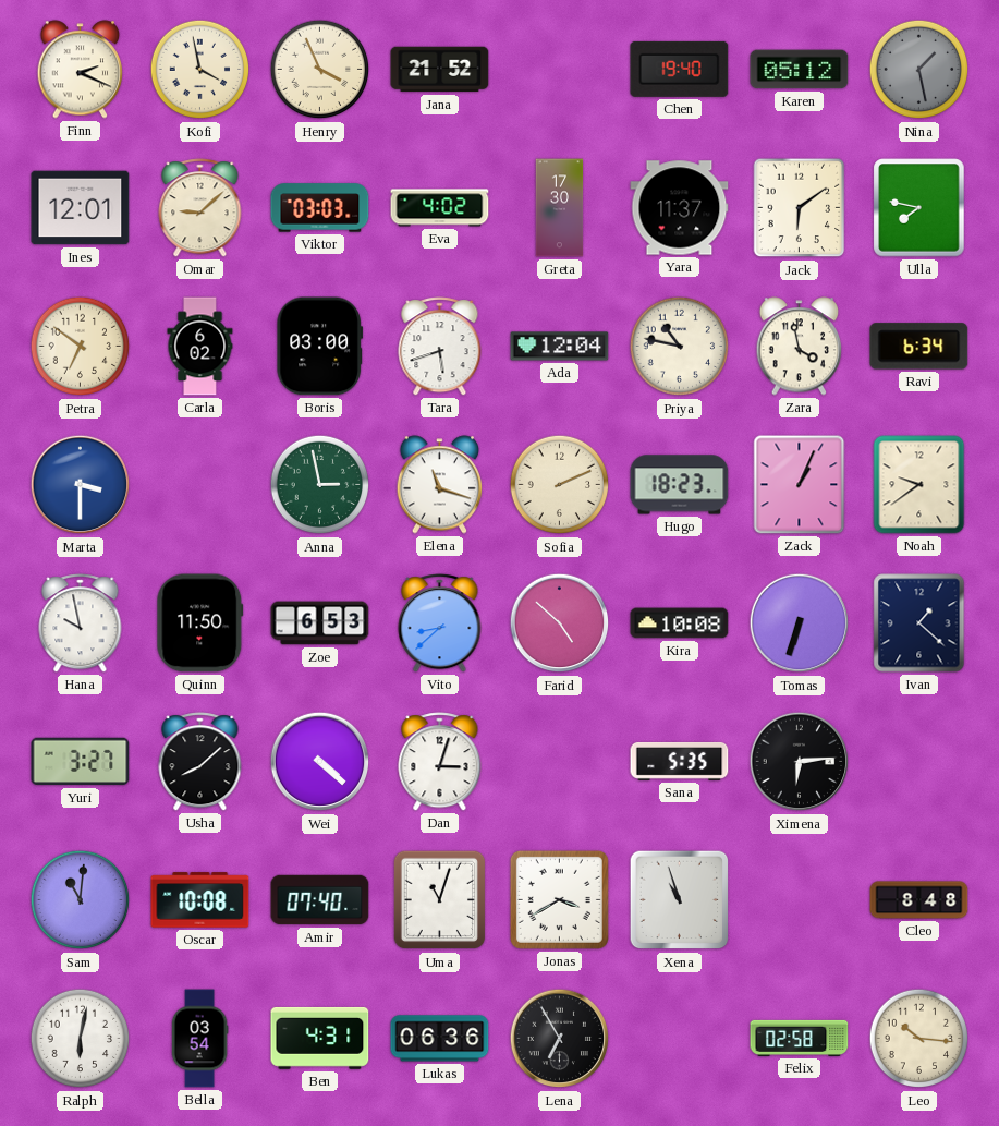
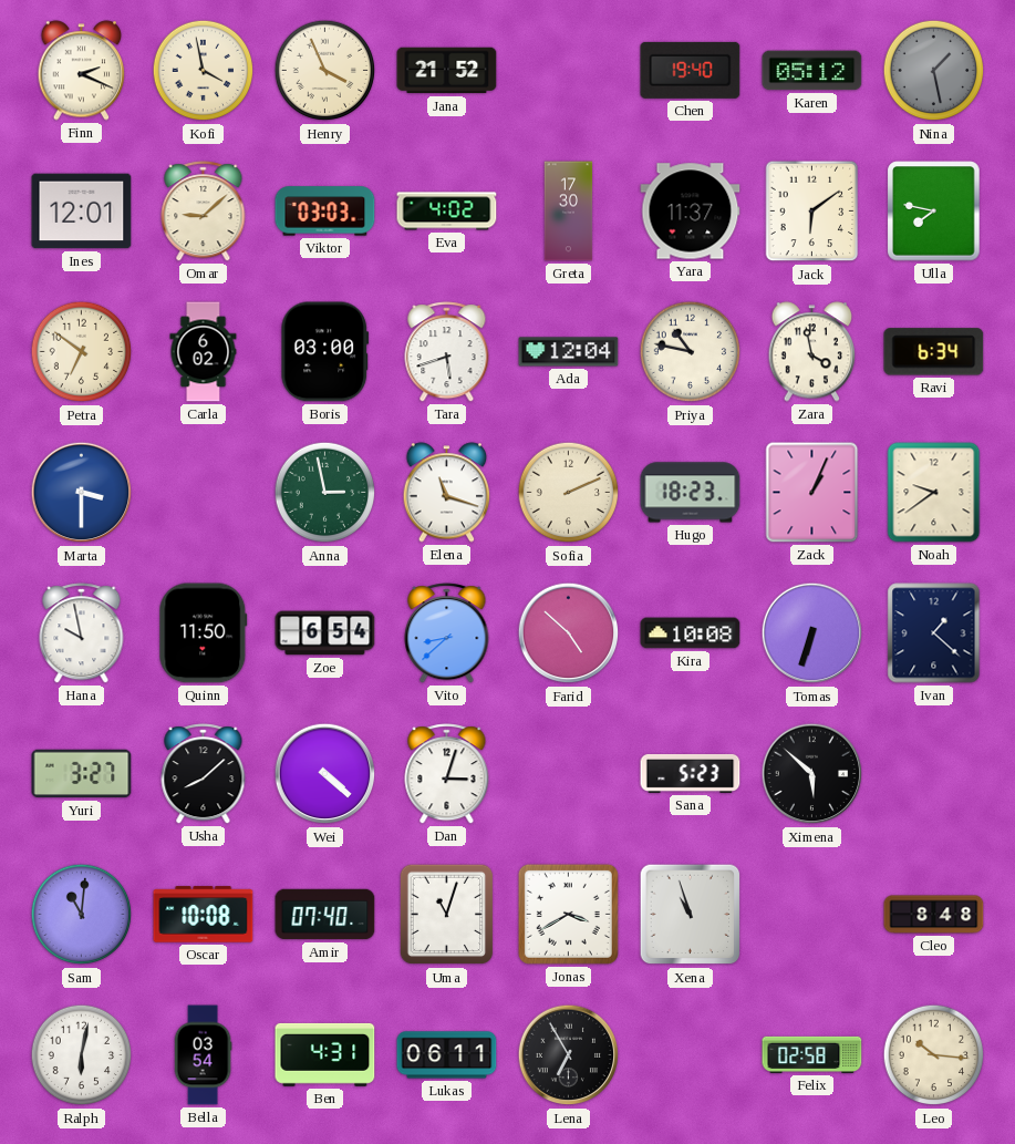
Zoe: 6:53 -> 6:54
Sana: 5:35 -> 5:23
Ximena: 6:14 -> 5:52
Lukas: 06:36 -> 06:11
